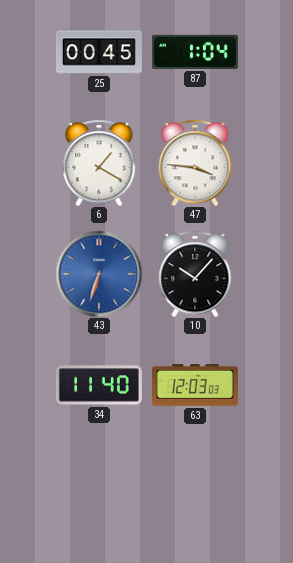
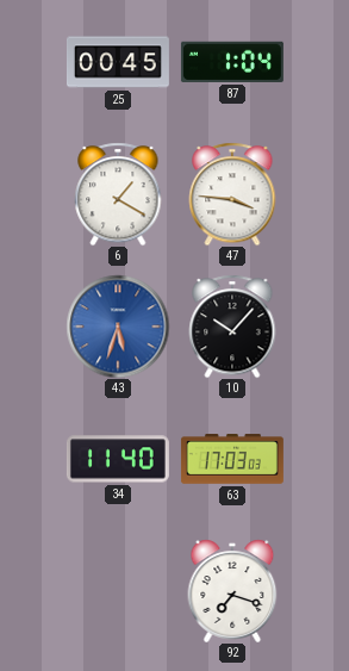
43: 6:33 -> 5:33
63: 12:03 -> 17:03
92: none -> 7:18
